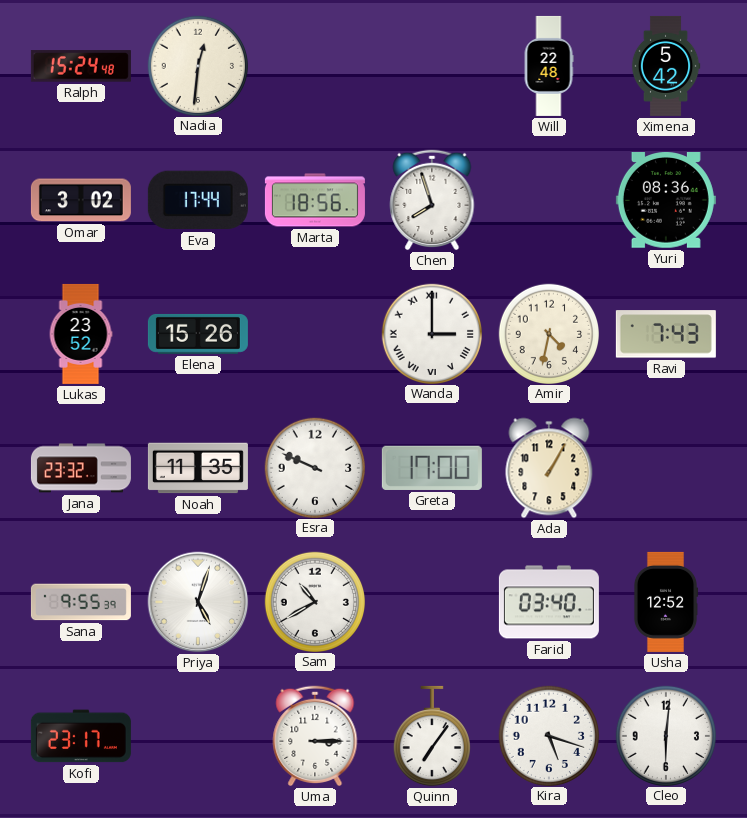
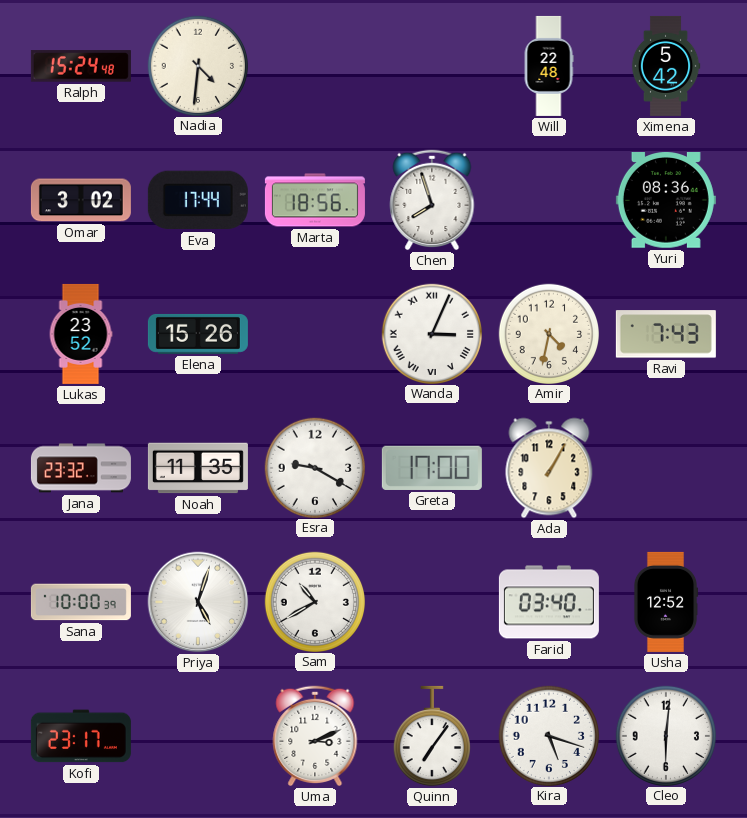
Nadia: 12:31 -> 4:31
Wanda: 3:00 -> 3:04
Esra: 9:49 -> 9:20
Sana: 9:55 -> 10:00
Uma: 3:15 -> 3:11
